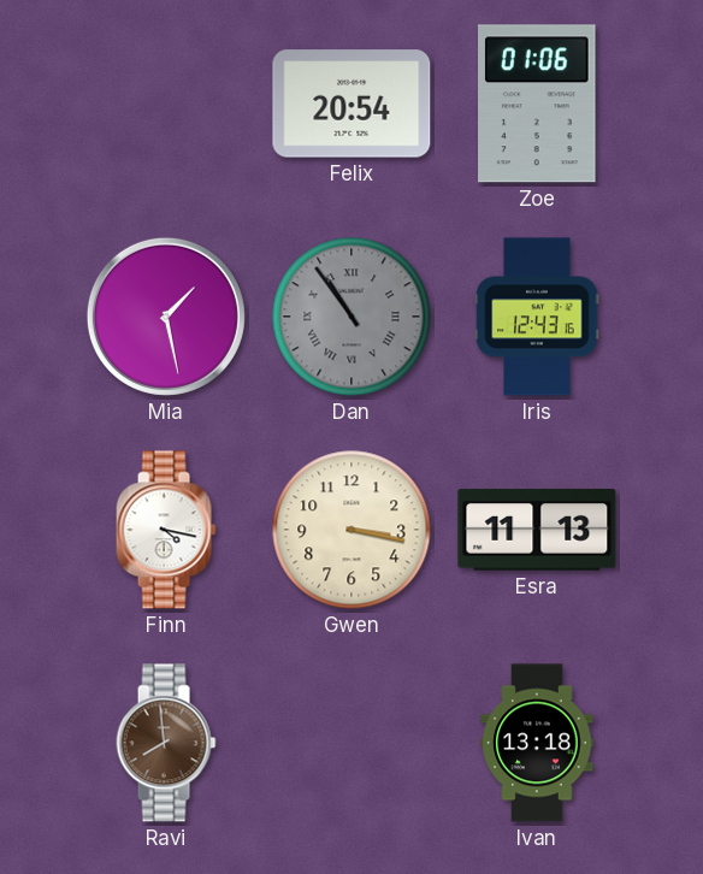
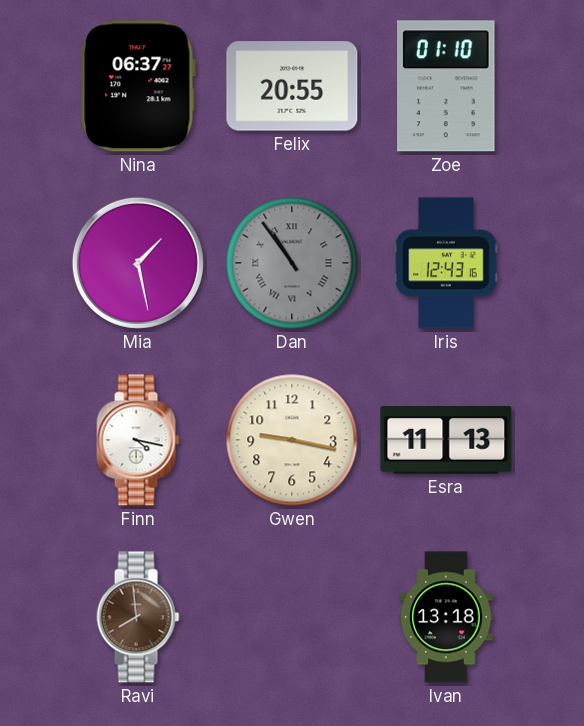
Nina: none -> 06:37
Felix: 20:54 -> 20:55
Zoe: 01:06 -> 01:10
Gwen: 3:17 -> 9:17
